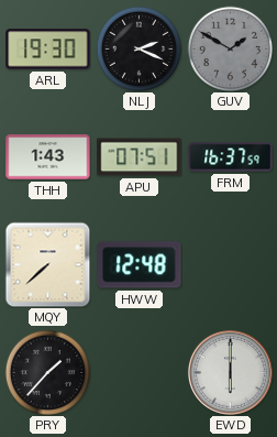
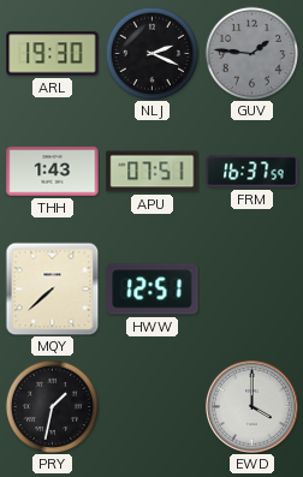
GUV: 1:50 -> 1:46
HWW: 12:48 -> 12:51
PRY: 1:37 -> 1:32
EWD: 6:00 -> 4:00
